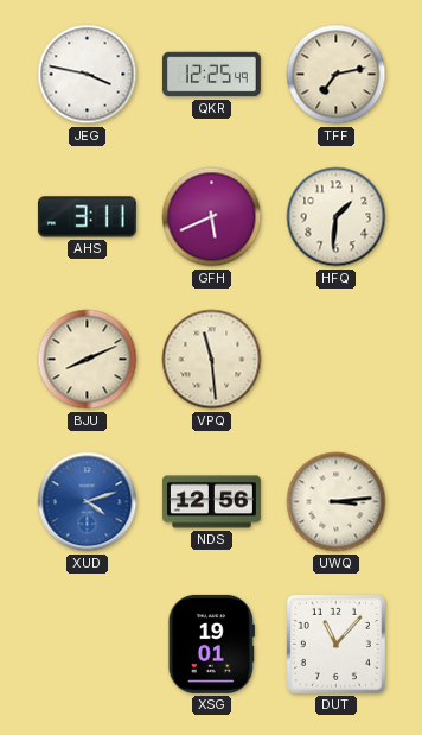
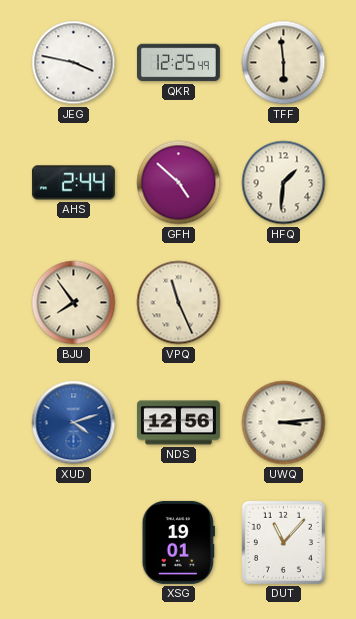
TFF: 7:13 -> 5:59
AHS: 3:11 -> 2:44
GFH: 5:41 -> 4:52
BJU: 8:11 -> 7:54
VPQ: 11:29 -> 11:26
